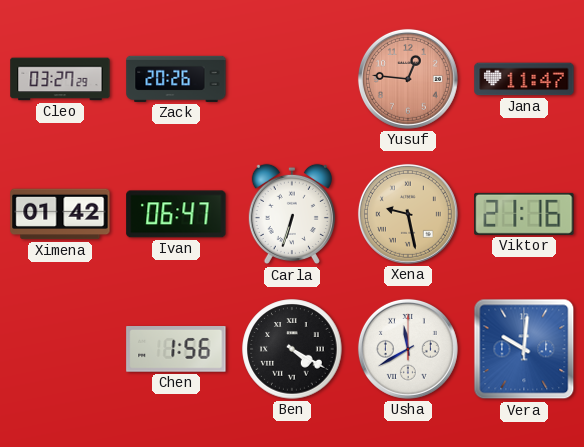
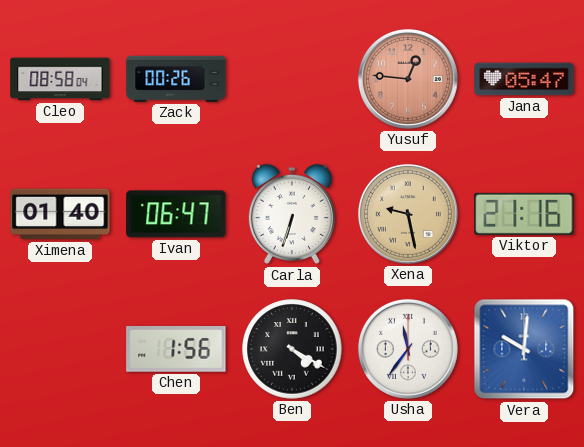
Cleo: 03:27 -> 08:58
Zack: 20:26 -> 00:26
Jana: 11:47 -> 05:47
Ximena: 01:42 -> 01:40
Usha: 11:40 -> 11:36
